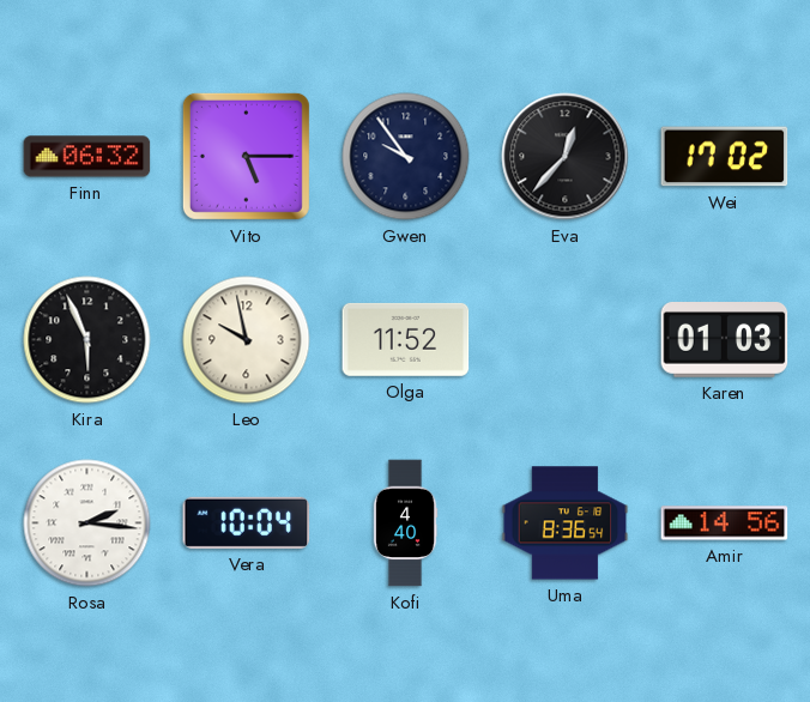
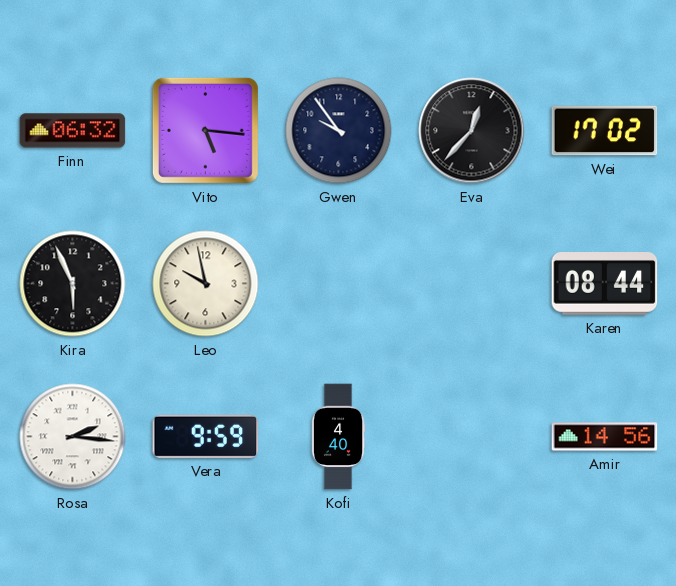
Vito: 5:15 -> 5:16
Olga: 11:52 -> none
Karen: 01:03 -> 08:44
Vera: 10:04 -> 9:59
Uma: 8:36 -> none
